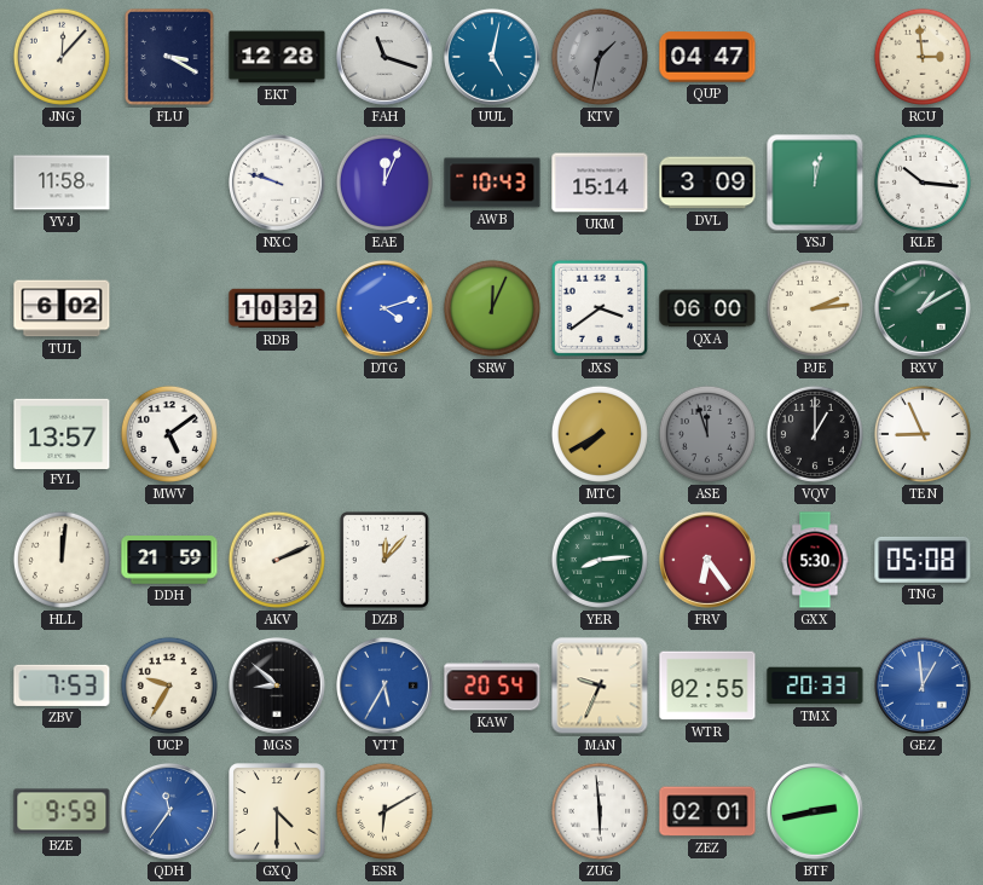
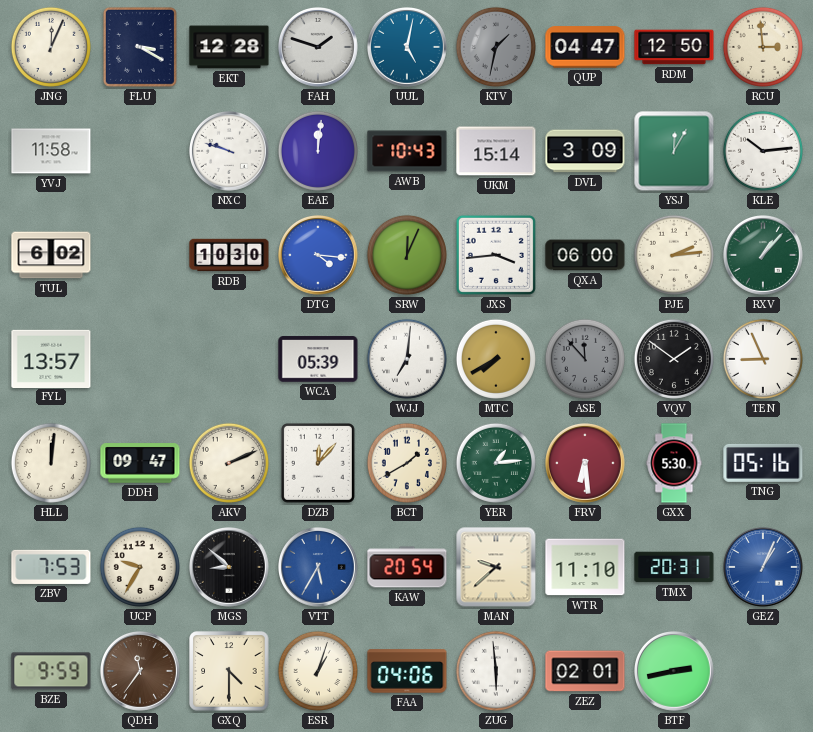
JNG: 12:07 -> 12:04
FAH: 11:18 -> 1:48
RDM: none -> 12:50
EAE: 12:04 -> 12:01
YSJ: 12:02 -> 12:05
KLE: 10:16 -> 10:14
RDB: 10:32 -> 10:30
DTG: 4:12 -> 4:16
JXS: 3:39 -> 3:44
RXV: 1:10 -> 1:07
MWV: 5:09 -> none
WCA: none -> 05:39
WJJ: none -> 7:01
ASE: 11:57 -> 11:53
VQV: 1:00 -> 1:51
DDH: 21:59 -> 09:47
BCT: none -> 1:40
YER: 8:14 -> 1:14
FRV: 6:24 -> 6:29
TNG: 05:08 -> 05:16
MAN: 9:34 -> 9:38
WTR: 02:55 -> 11:10
TMX: 20:33 -> 20:31
GEZ: 12:59 -> 1:04
QDH dial: blue -> brown
ESR: 6:10 -> 1:03
FAA: none -> 04:06
